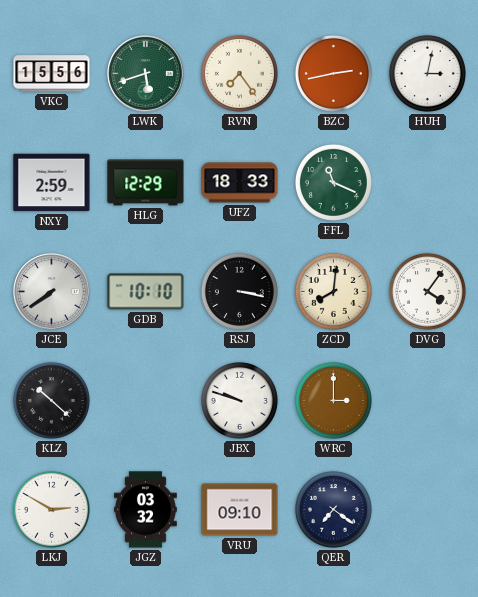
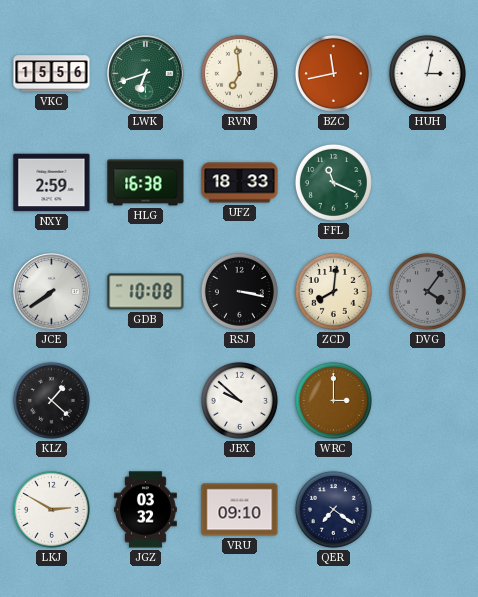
LWK: 5:42 -> 6:42
RVN: 7:24 -> 6:59
BZC: 2:43 -> 11:43
HLG: 12:29 -> 16:38
GDB: 10:10 -> 10:08
DVG dial: white -> grey
KLZ: 10:22 -> 1:22
JBX: 9:48 -> 9:52
